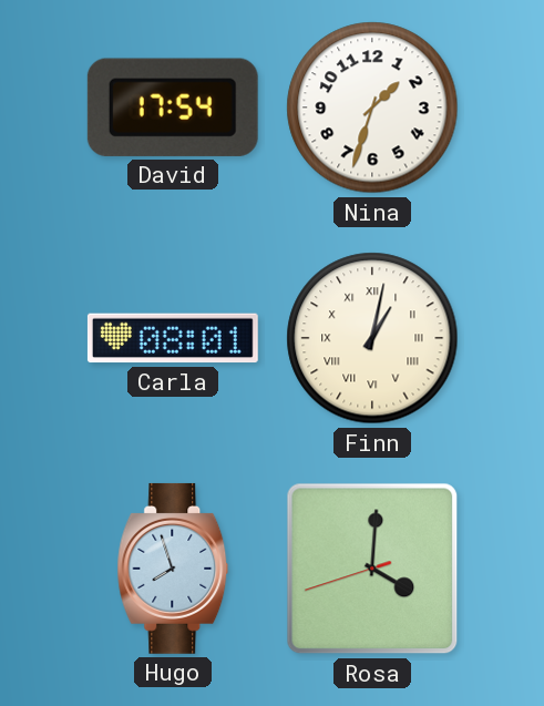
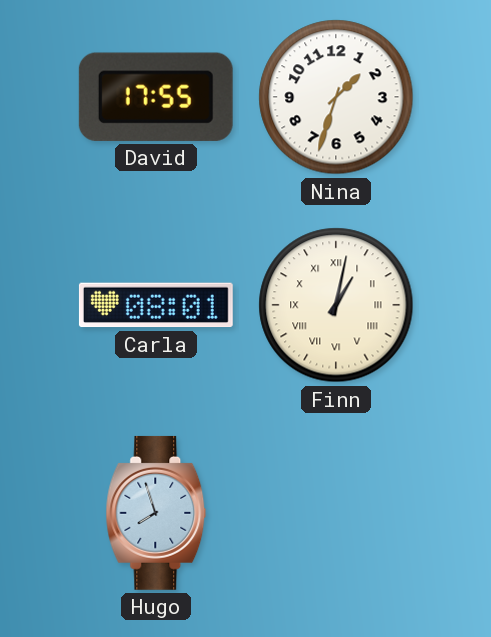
David: 17:54 -> 17:55
Rosa: 4:00 -> none
